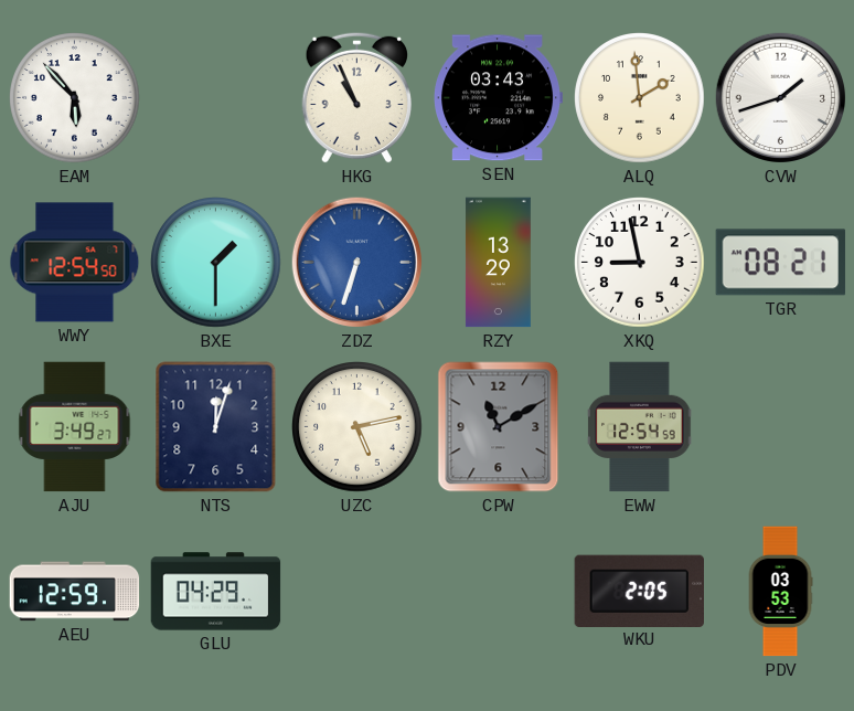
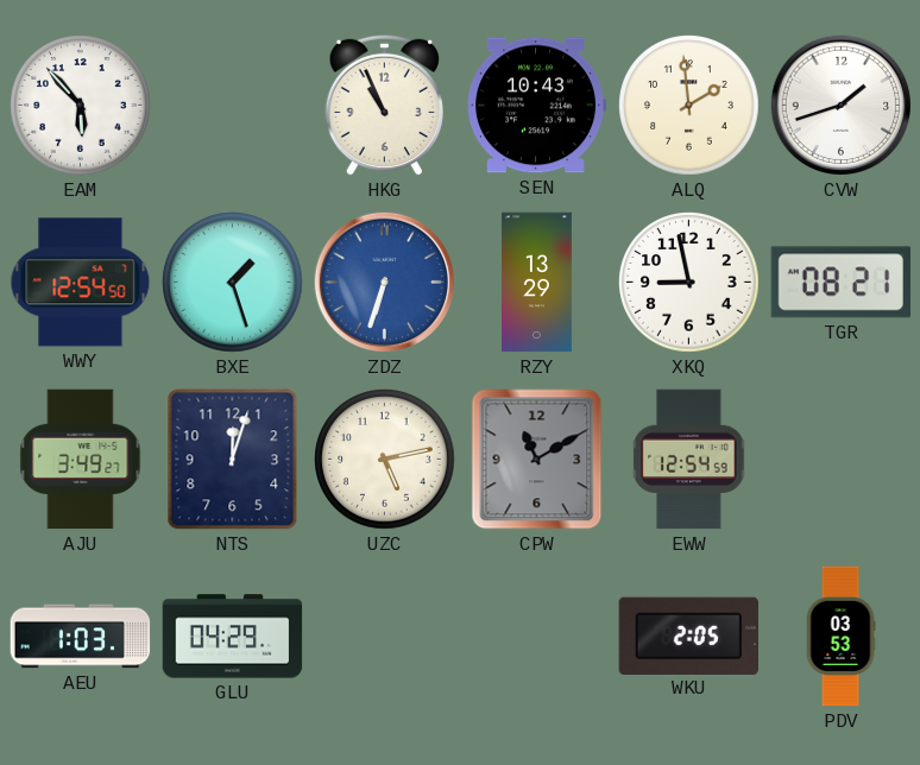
SEN: 03:43 -> 10:43
BXE: 1:30 -> 1:27
AEU: 12:59 -> 1:03
